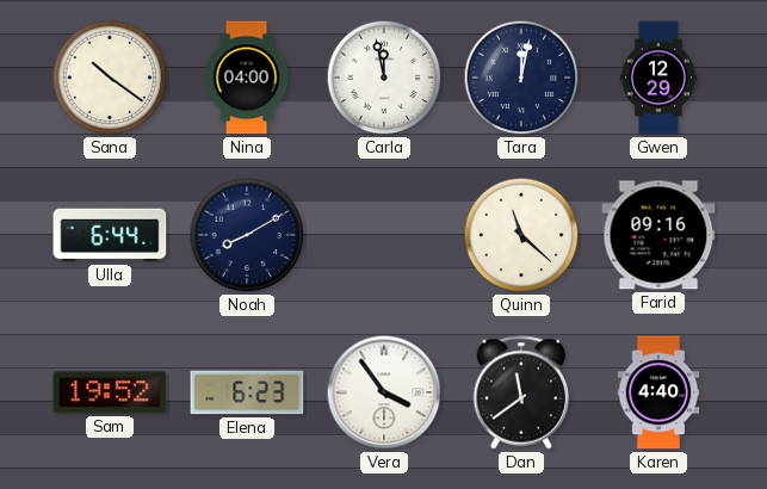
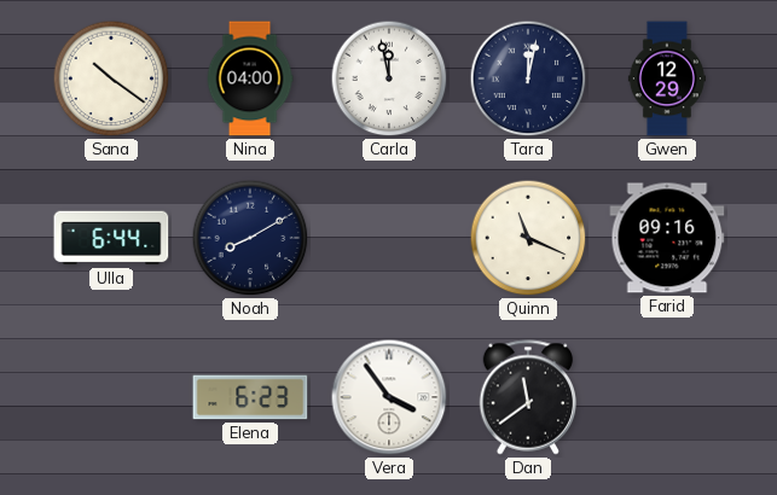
Quinn: 11:22 -> 11:19
Sam: 19:52 -> none
Karen: 4:40 -> none
